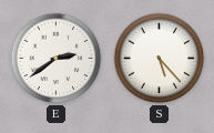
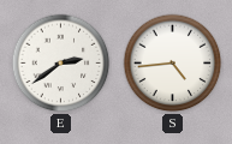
S: 5:23 -> 4:44
